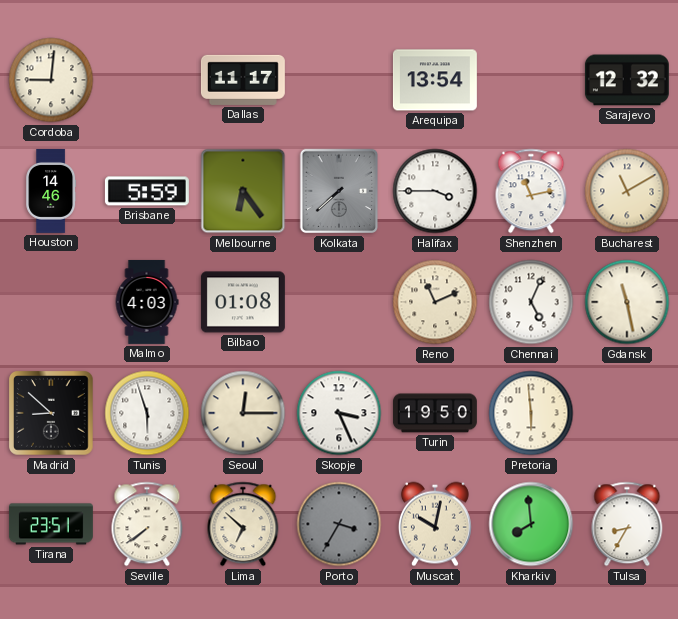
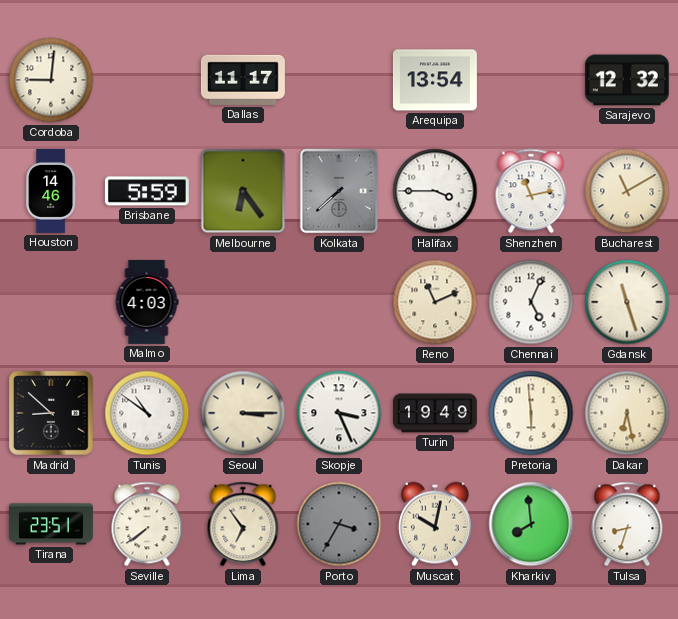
Bilbao: 01:08 -> none
Gdansk: 11:28 -> 11:27
Tunis: 5:57 -> 10:51
Seoul: 12:15 -> 3:15
Turin: 19:50 -> 19:49
Dakar: none -> 6:28
Lima: 6:52 -> 6:54
Tulsa: 8:35 -> 8:33
